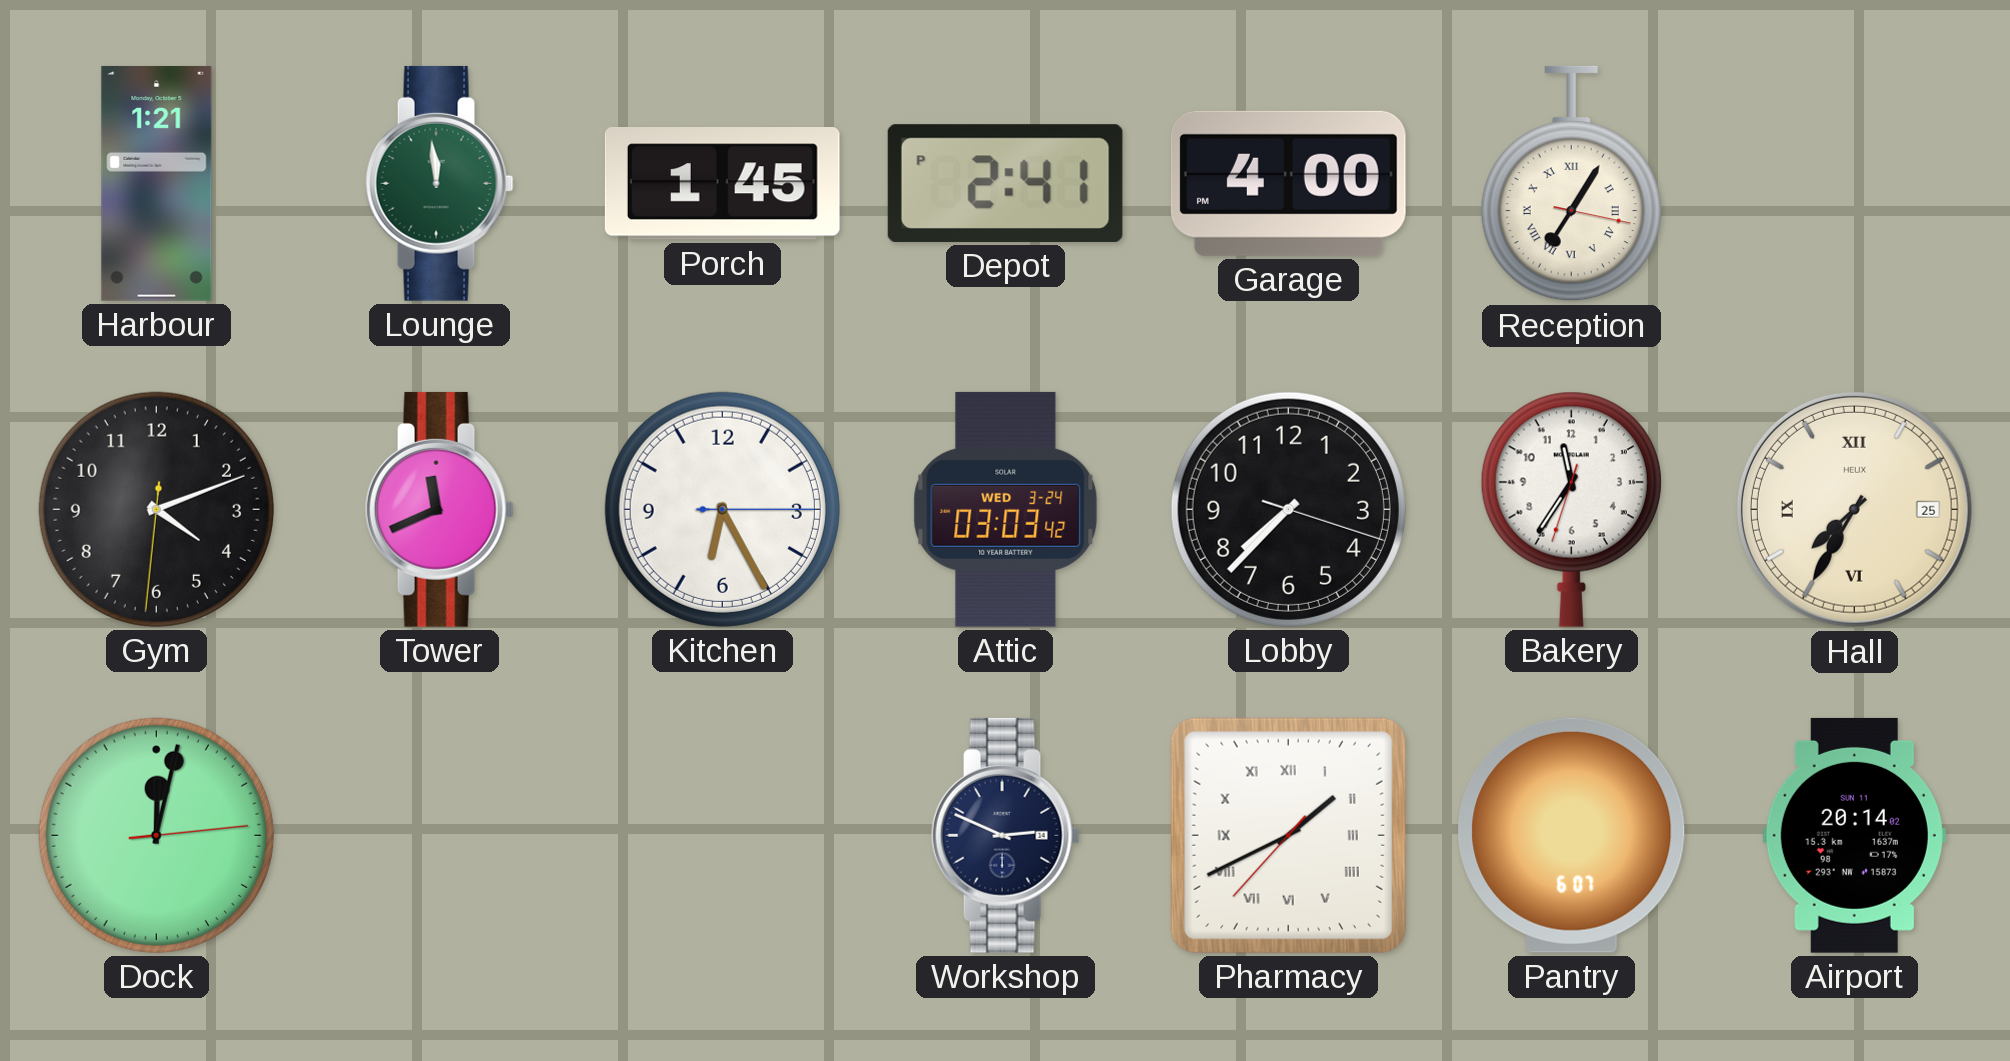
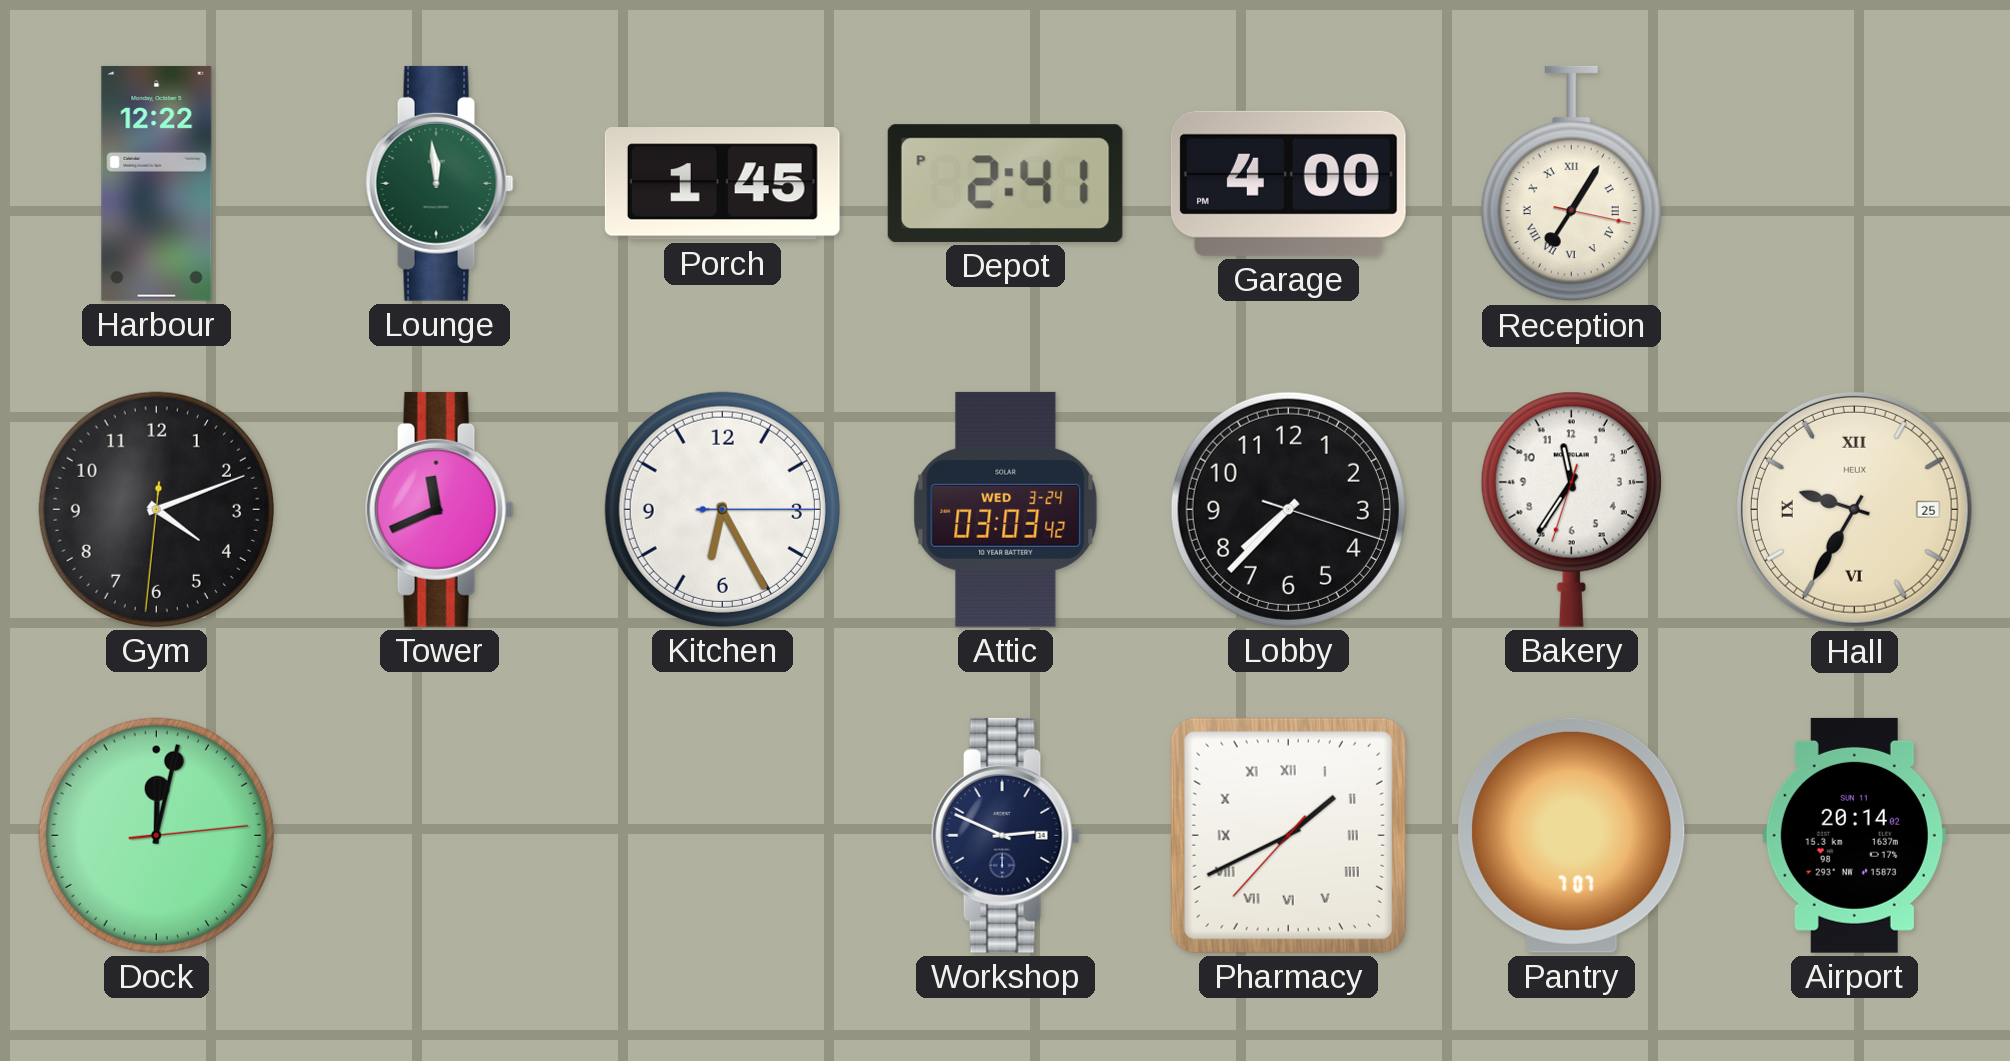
Harbour: 1:21 -> 12:22
Hall: 7:35 -> 9:35
Pantry: 6:07 -> 7:07
